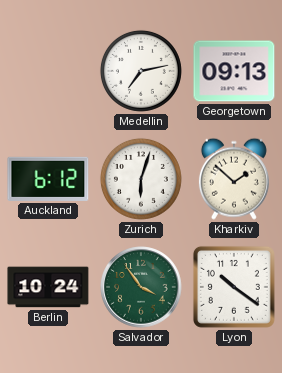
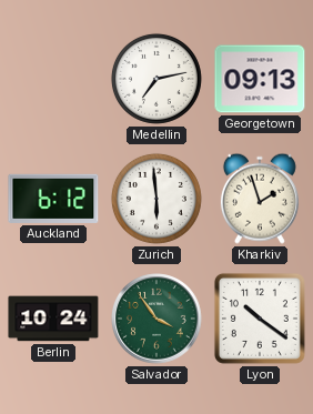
Zurich: 6:03 -> 5:59
Kharkiv: 1:52 -> 1:57
